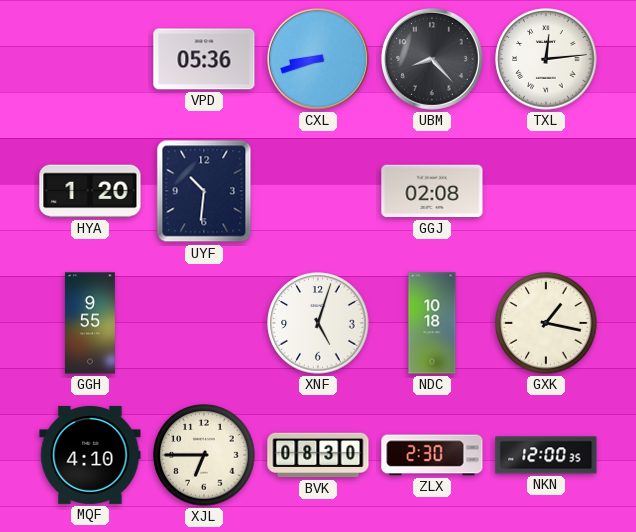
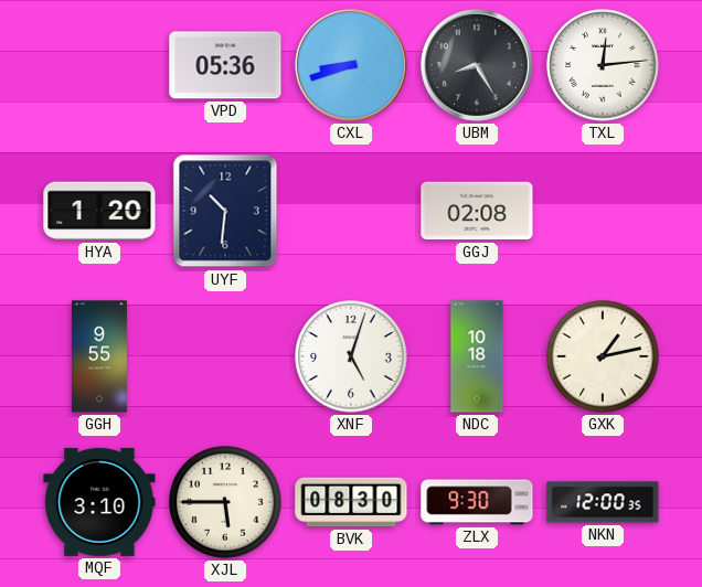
UBM: 8:23 -> 8:25
GXK: 1:17 -> 1:13
MQF: 4:10 -> 3:10
XJL: 6:45 -> 5:45
ZLX: 2:30 -> 9:30
